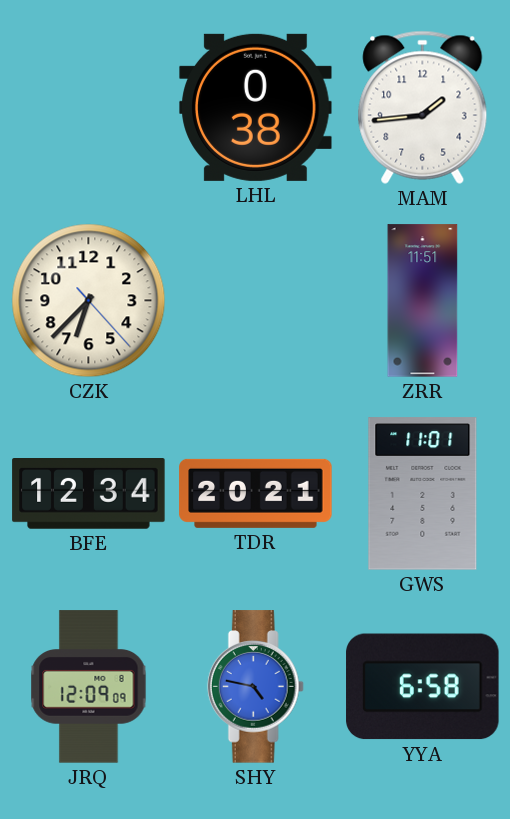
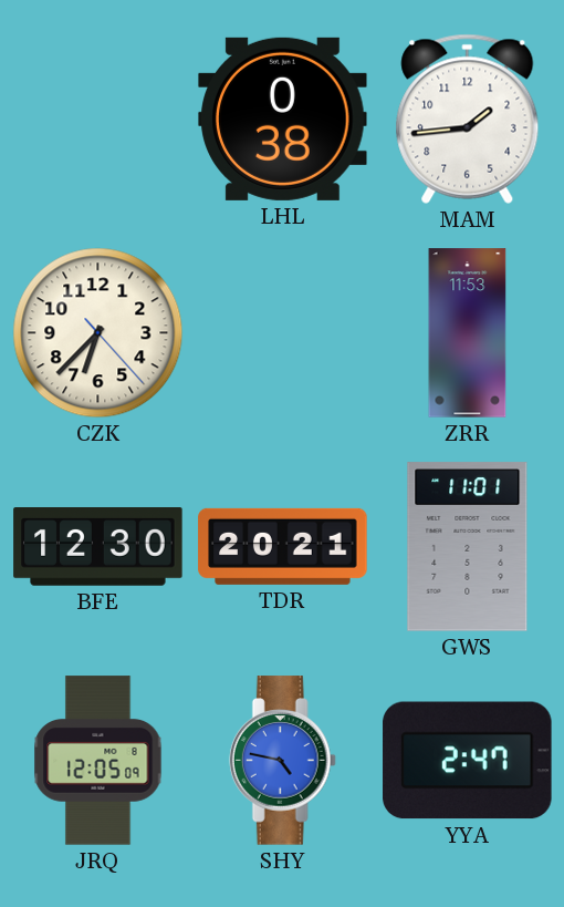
ZRR: 11:51 -> 11:53
BFE: 12:34 -> 12:30
JRQ: 12:09 -> 12:05
YYA: 6:58 -> 2:47
